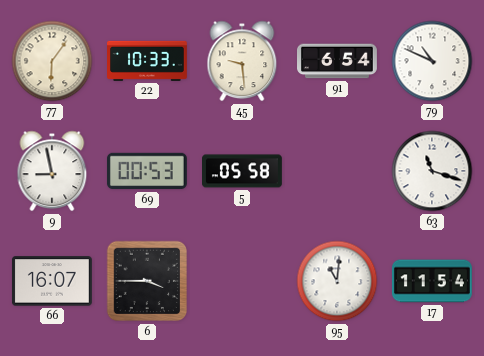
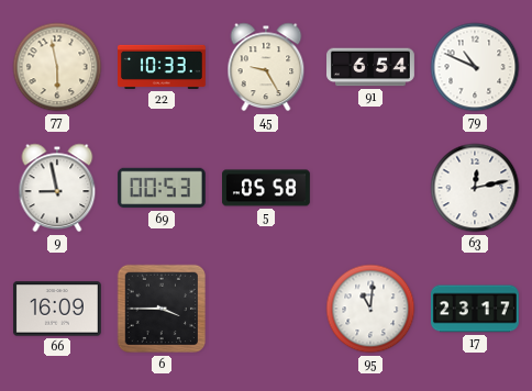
77: 6:06 -> 5:58
45: 9:29 -> 9:25
63: 11:18 -> 12:13
66: 16:07 -> 16:09
17: 11:54 -> 23:17
